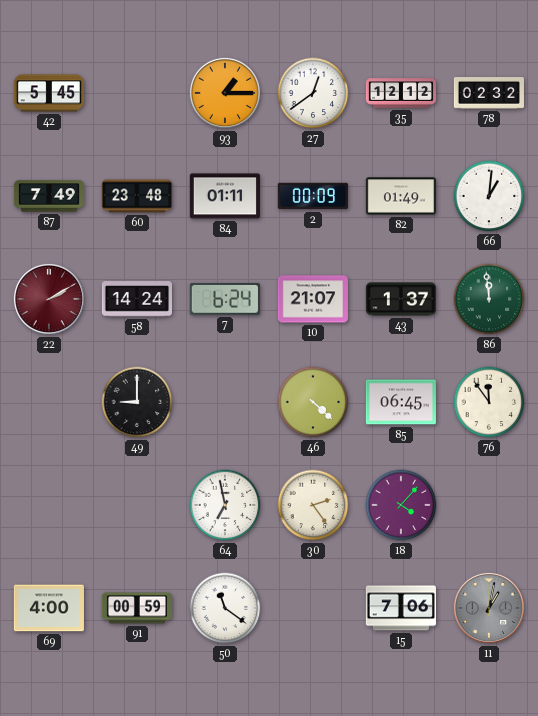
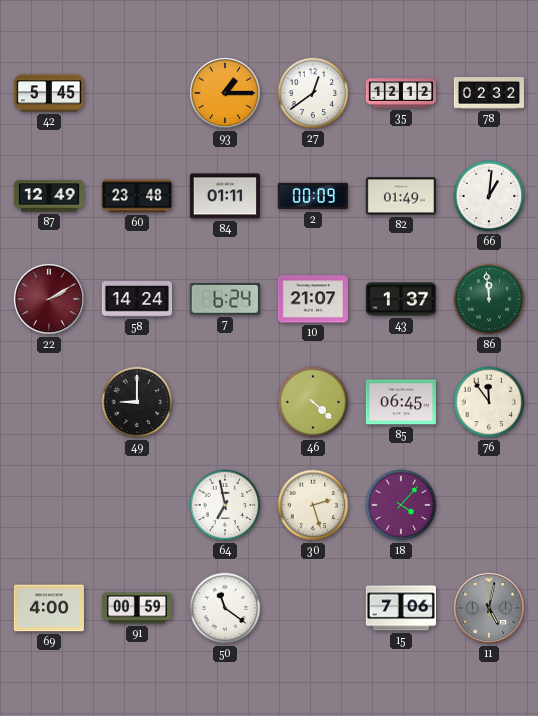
87: 7:49 -> 12:49
30: 2:24 -> 2:27
11: 1:02 -> 5:02
